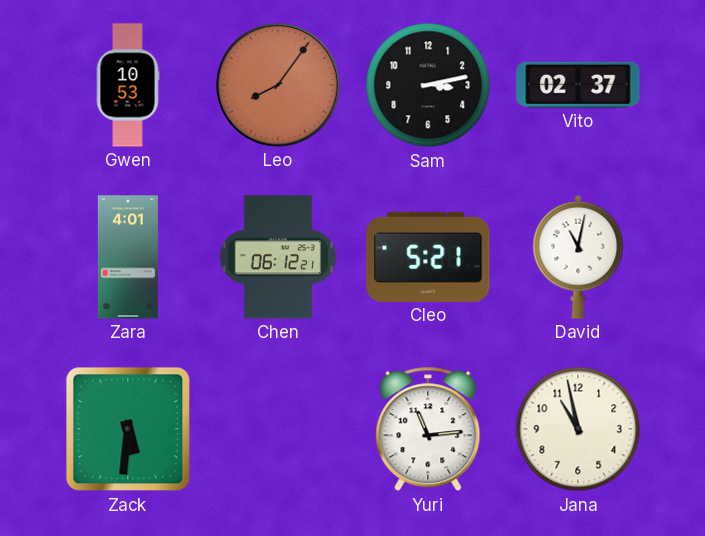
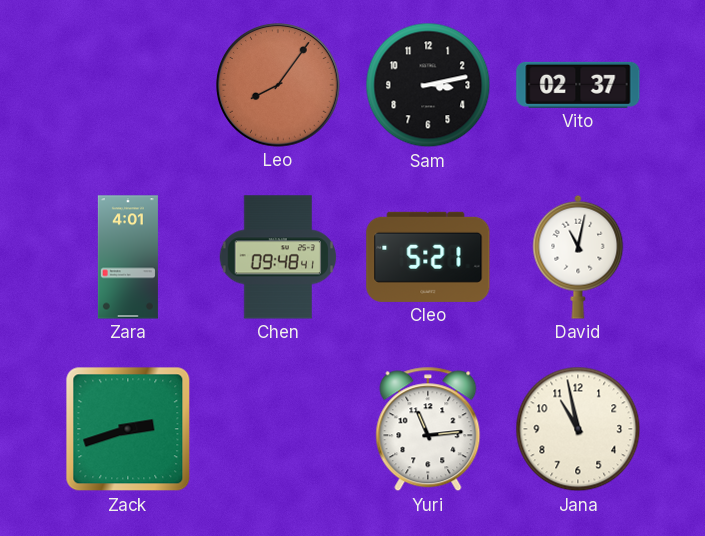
Gwen: 10:53 -> none
Chen: 06:12 -> 09:48
Zack: 5:31 -> 2:42
